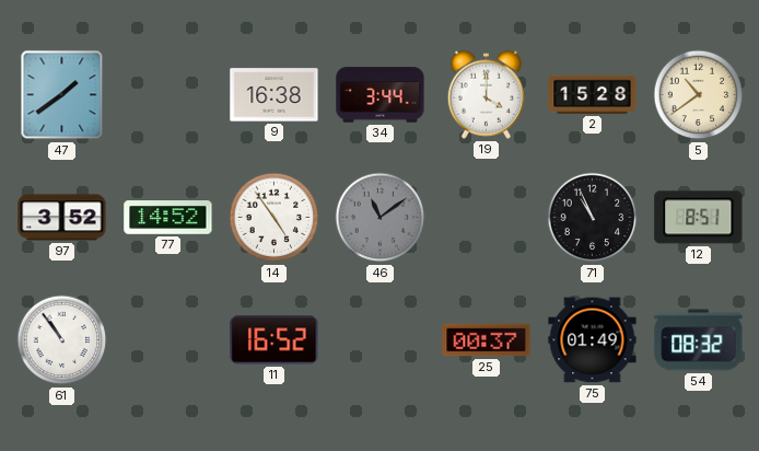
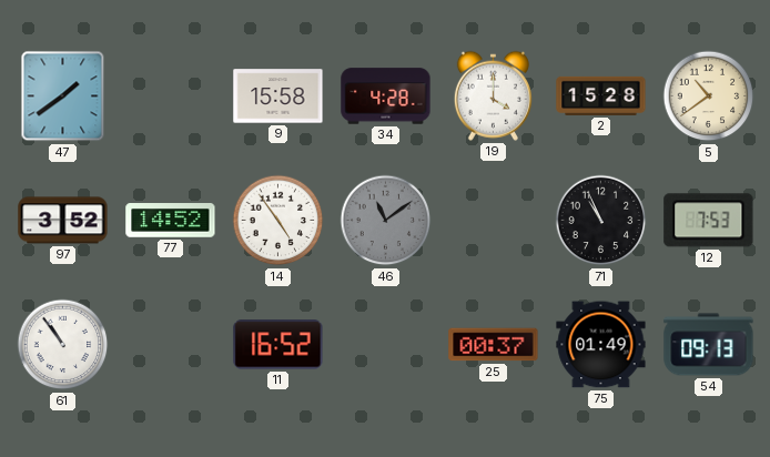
9: 16:38 -> 15:58
34: 3:44 -> 4:28
12: 8:51 -> 7:53
54: 08:32 -> 09:13
